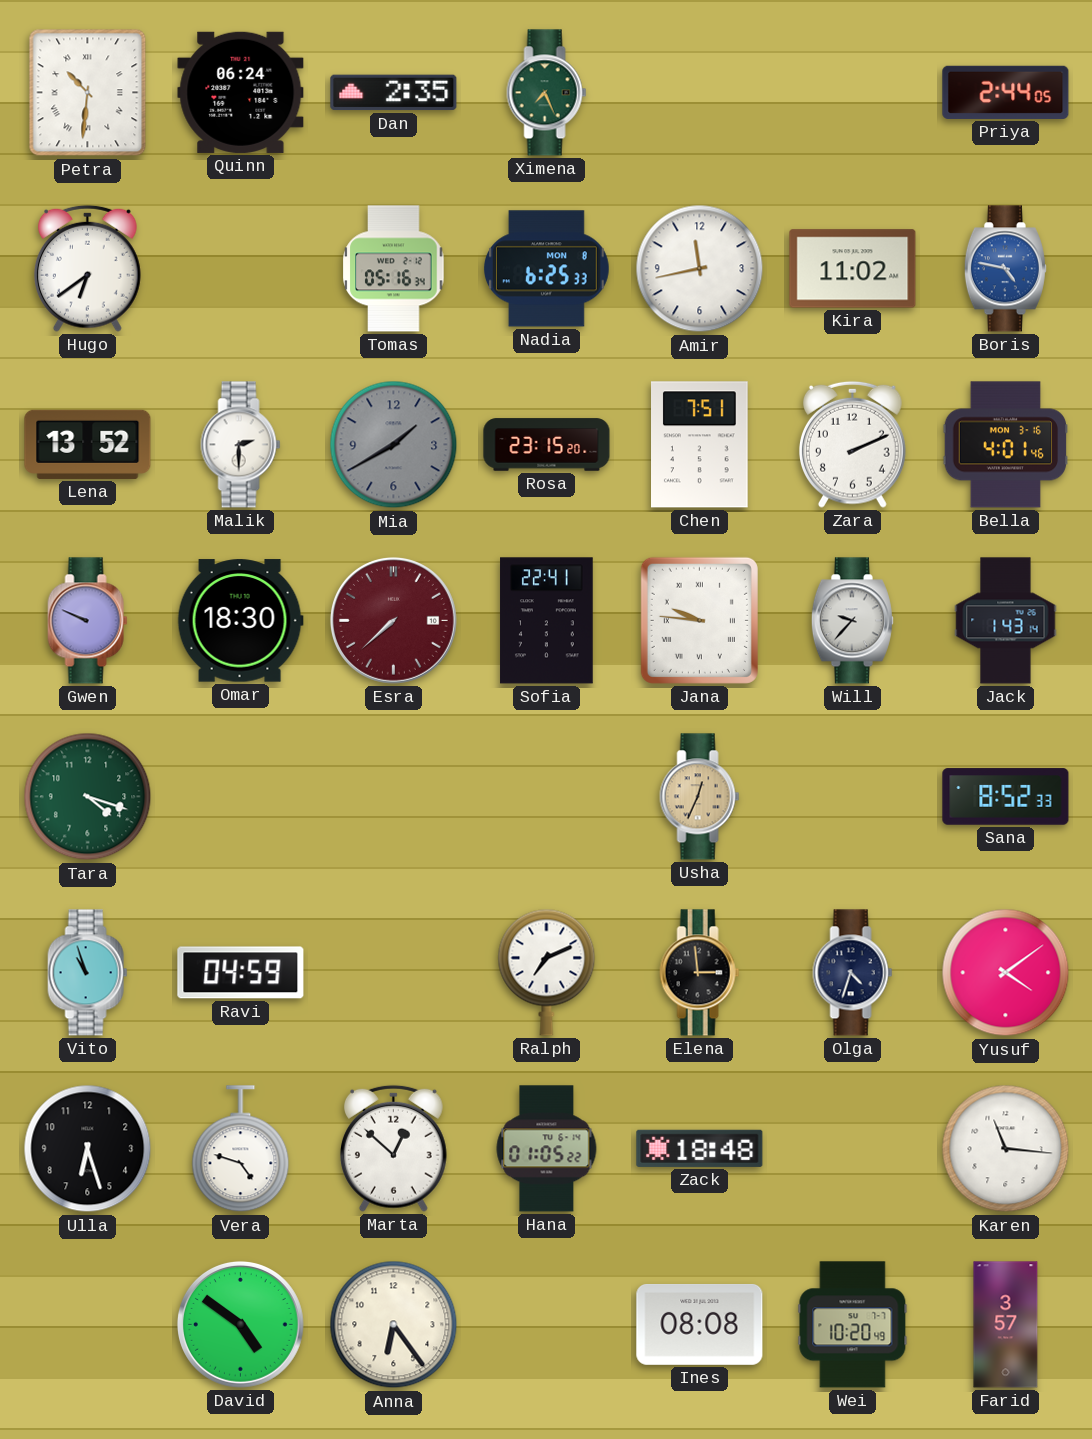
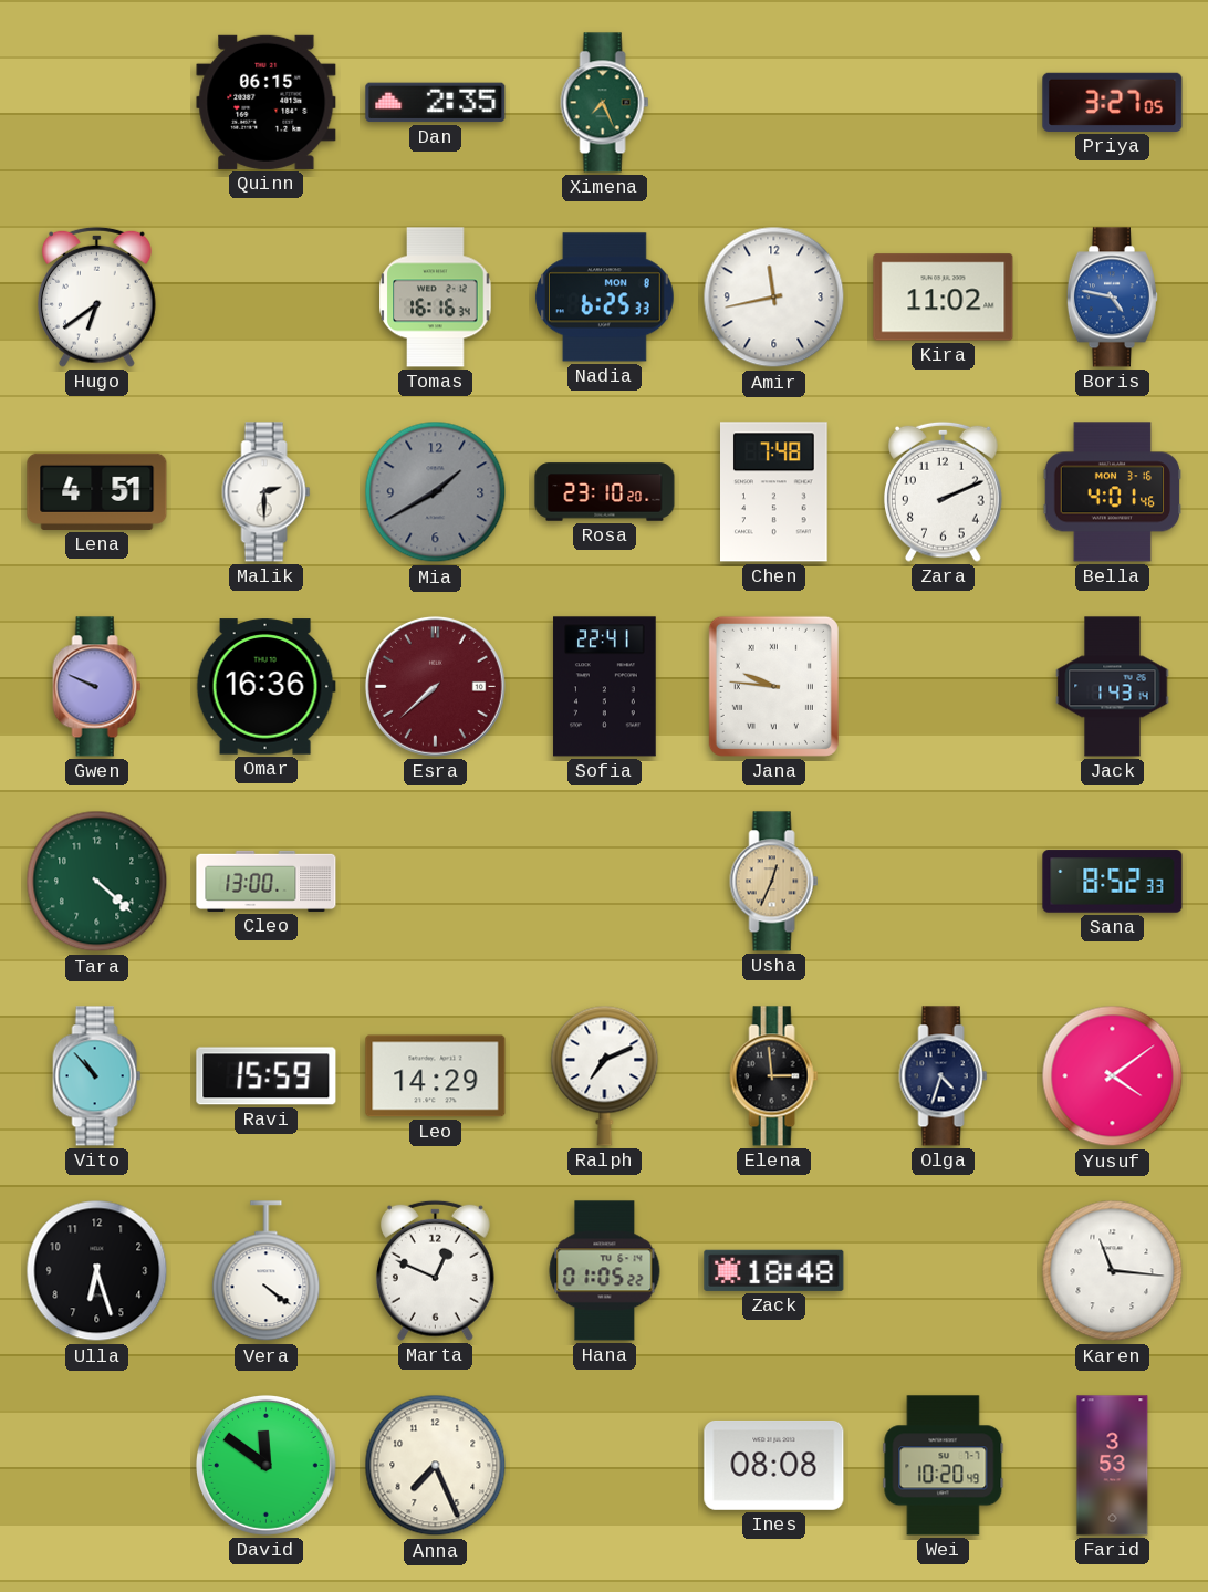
Petra: 10:31 -> none
Quinn: 06:24 -> 06:15
Priya: 2:44 -> 3:27
Tomas: 05:16 -> 16:16
Lena: 13:52 -> 4:51
Rosa: 23:15 -> 23:10
Chen: 7:51 -> 7:48
Omar: 18:30 -> 16:36
Will: 9:37 -> none
Tara: 4:18 -> 4:22
Cleo: none -> 13:00
Vito: 10:57 -> 10:53
Ravi: 04:59 -> 15:59
Leo: none -> 14:29
Vera: 4:48 -> 4:21
Marta: 12:52 -> 12:49
David: 4:51 -> 11:51
Anna: 6:24 -> 7:26
Farid: 3:57 -> 3:53
